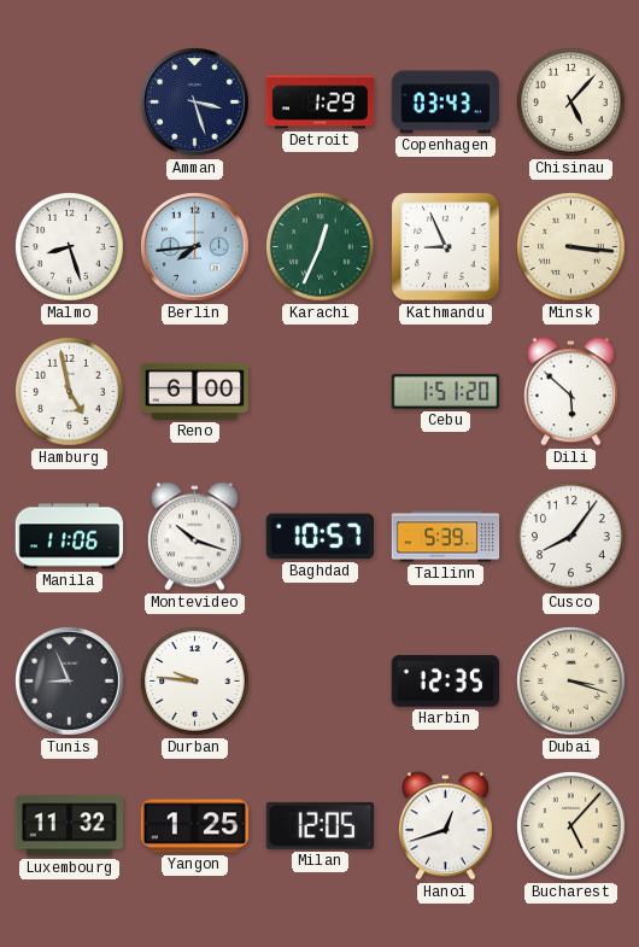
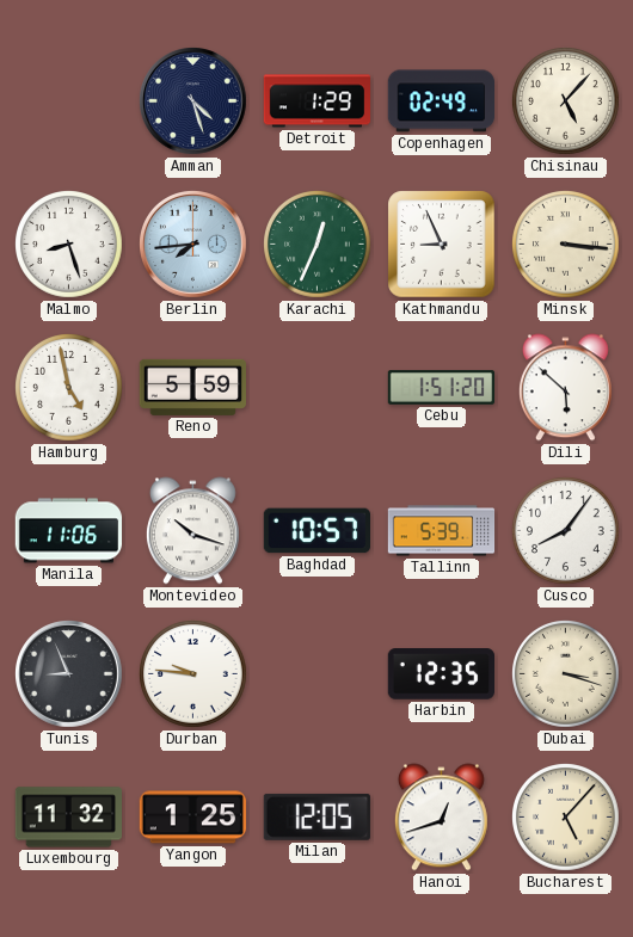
Amman: 3:27 -> 4:27
Copenhagen: 03:43 -> 02:49
Reno: 6:00 -> 5:59
